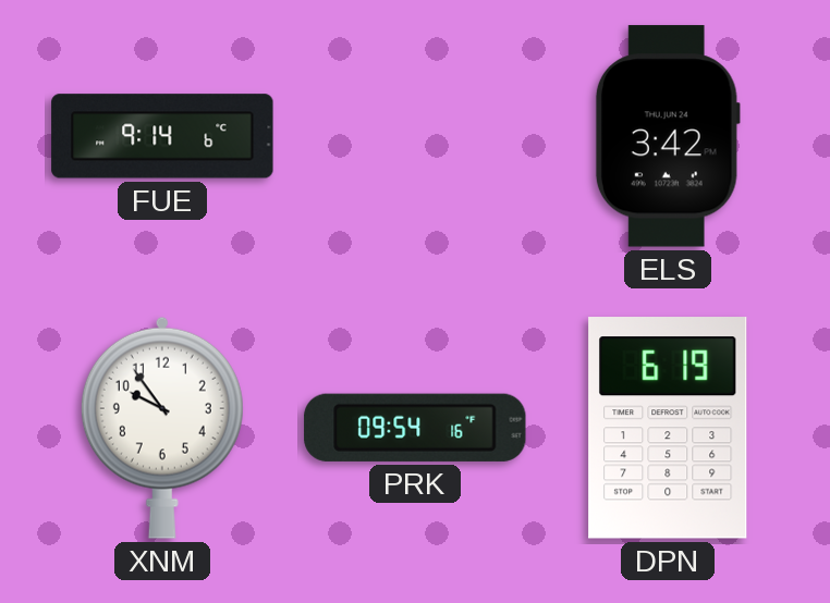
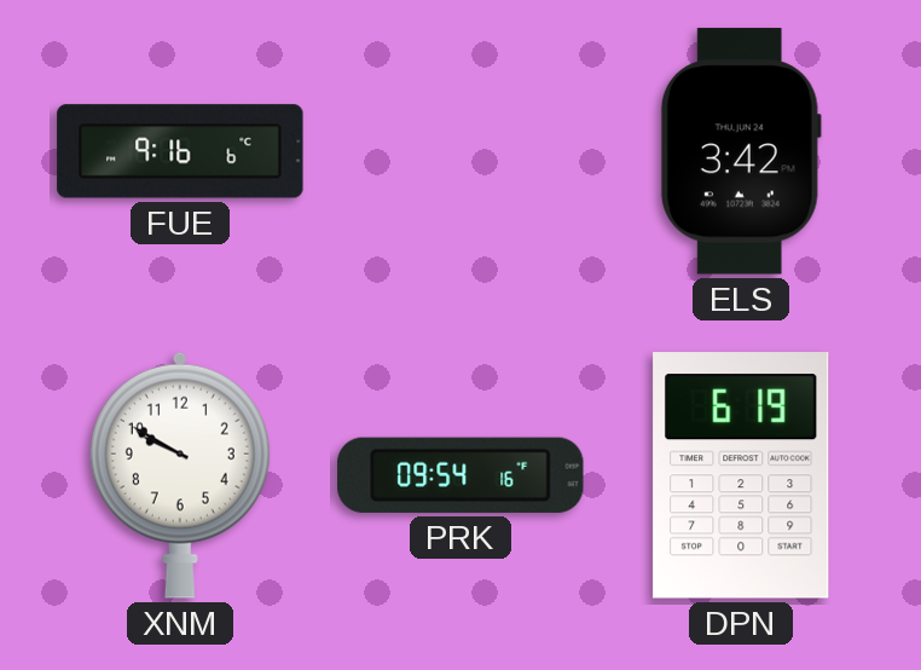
FUE: 9:14 -> 9:16
XNM: 9:54 -> 9:50
